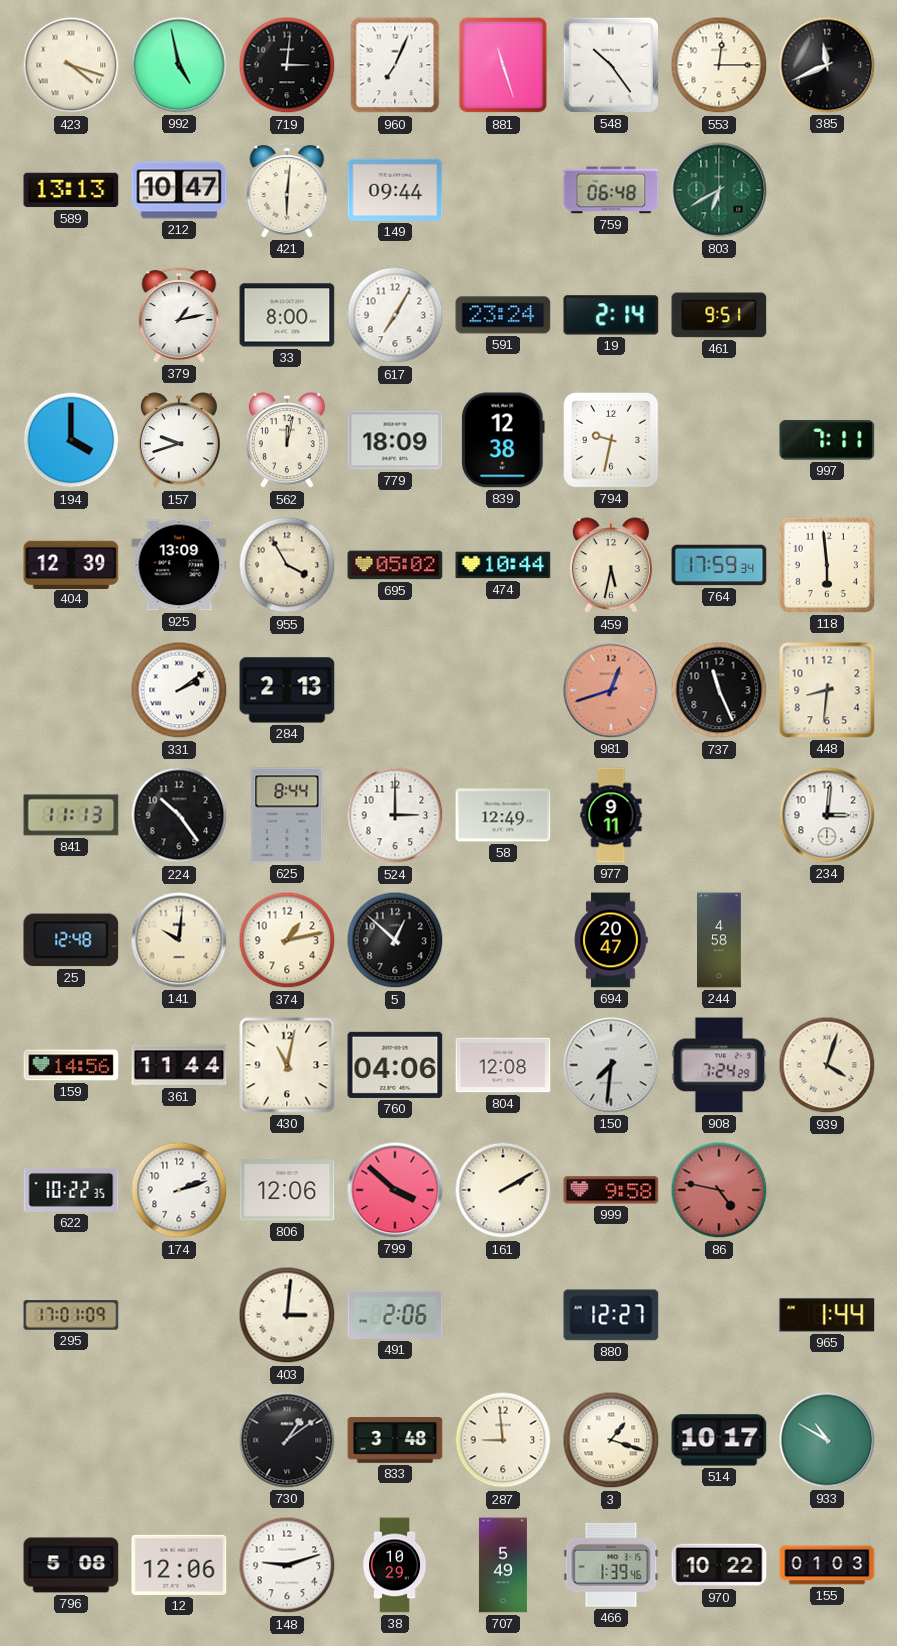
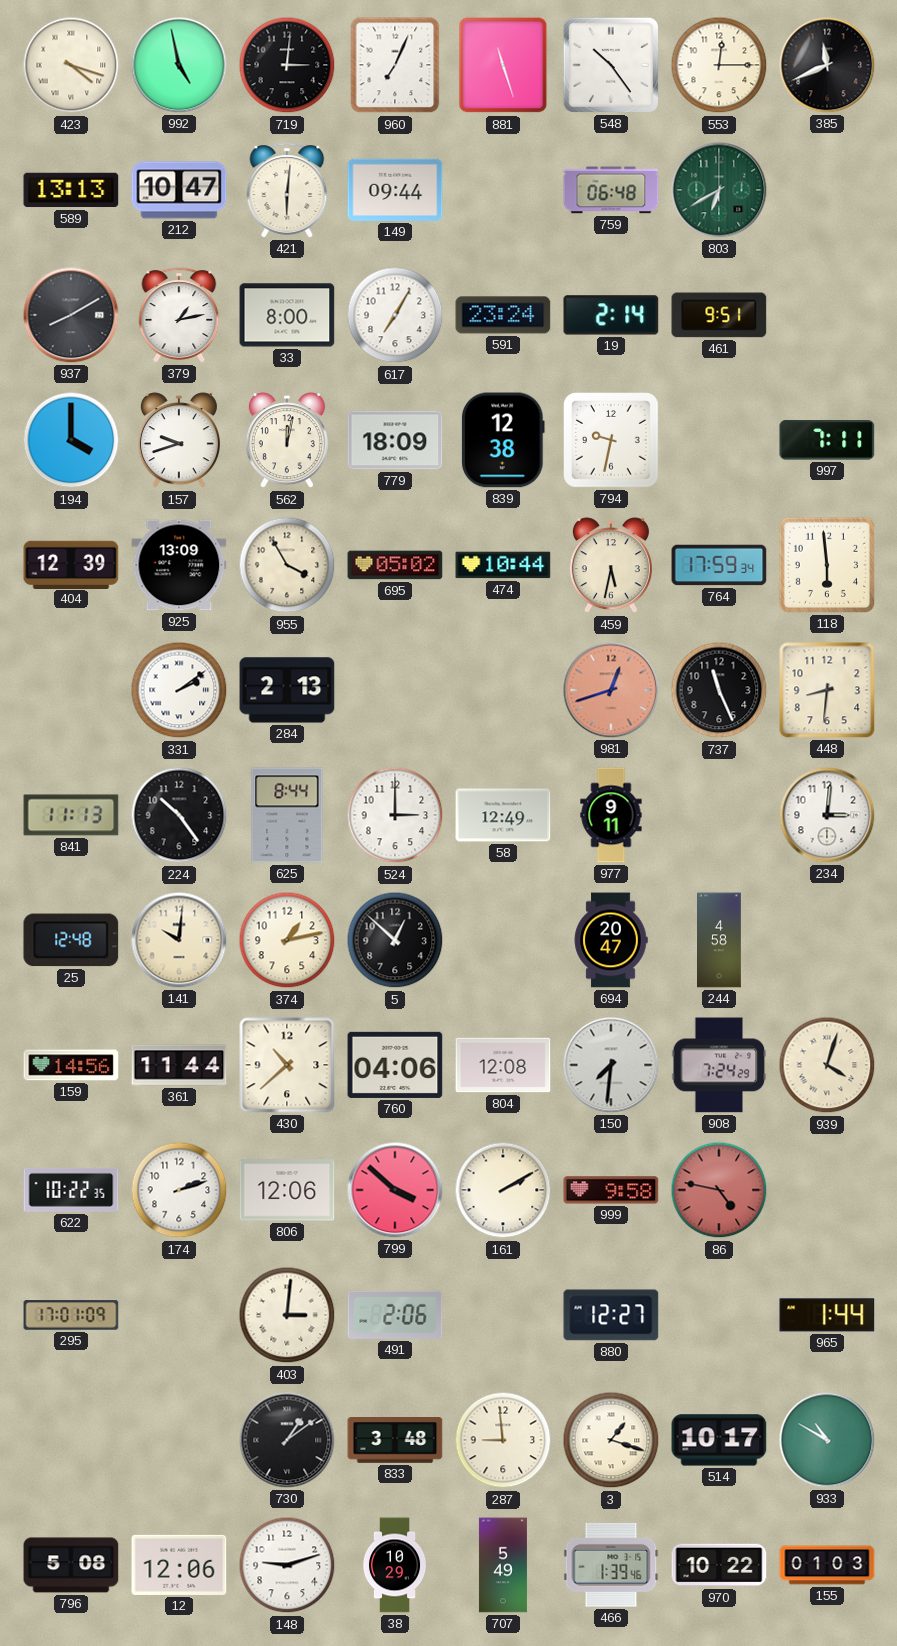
937: none -> 8:10
430: 11:02 -> 10:38
